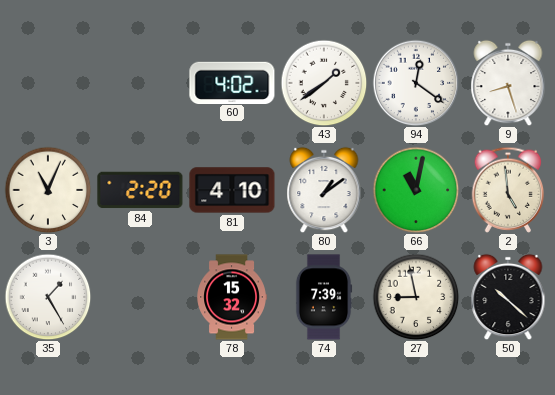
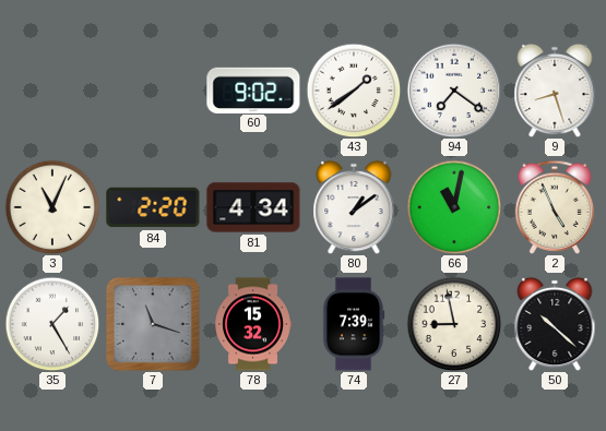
60: 4:02 -> 9:02
94: 12:21 -> 7:21
81: 4:10 -> 4:34
2: 4:59 -> 4:56
7: none -> 11:18
